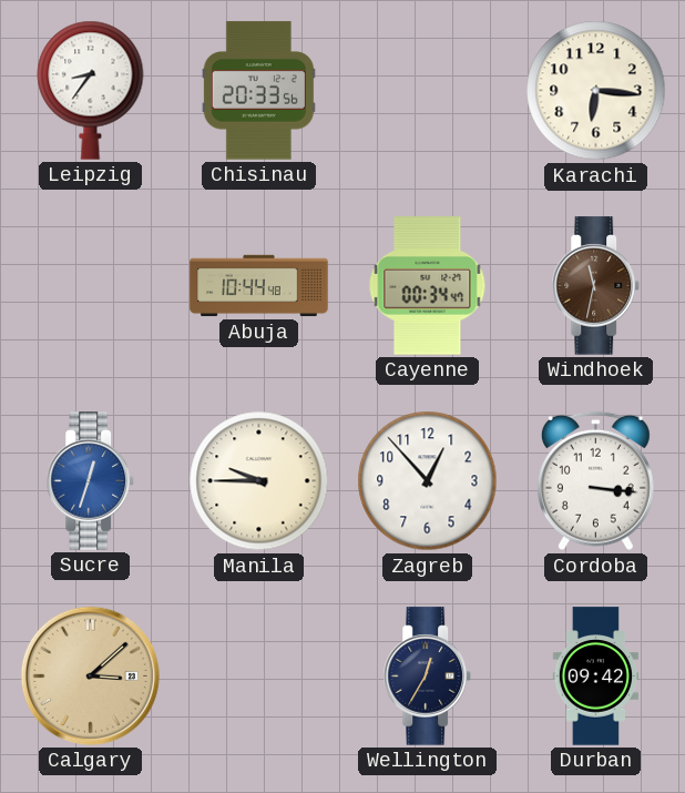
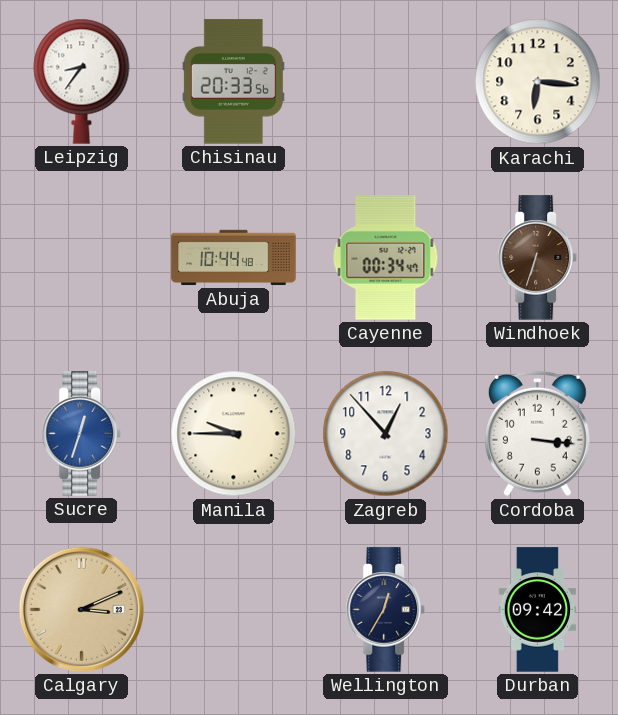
Windhoek: 11:32 -> 6:33
Calgary: 3:08 -> 3:11
